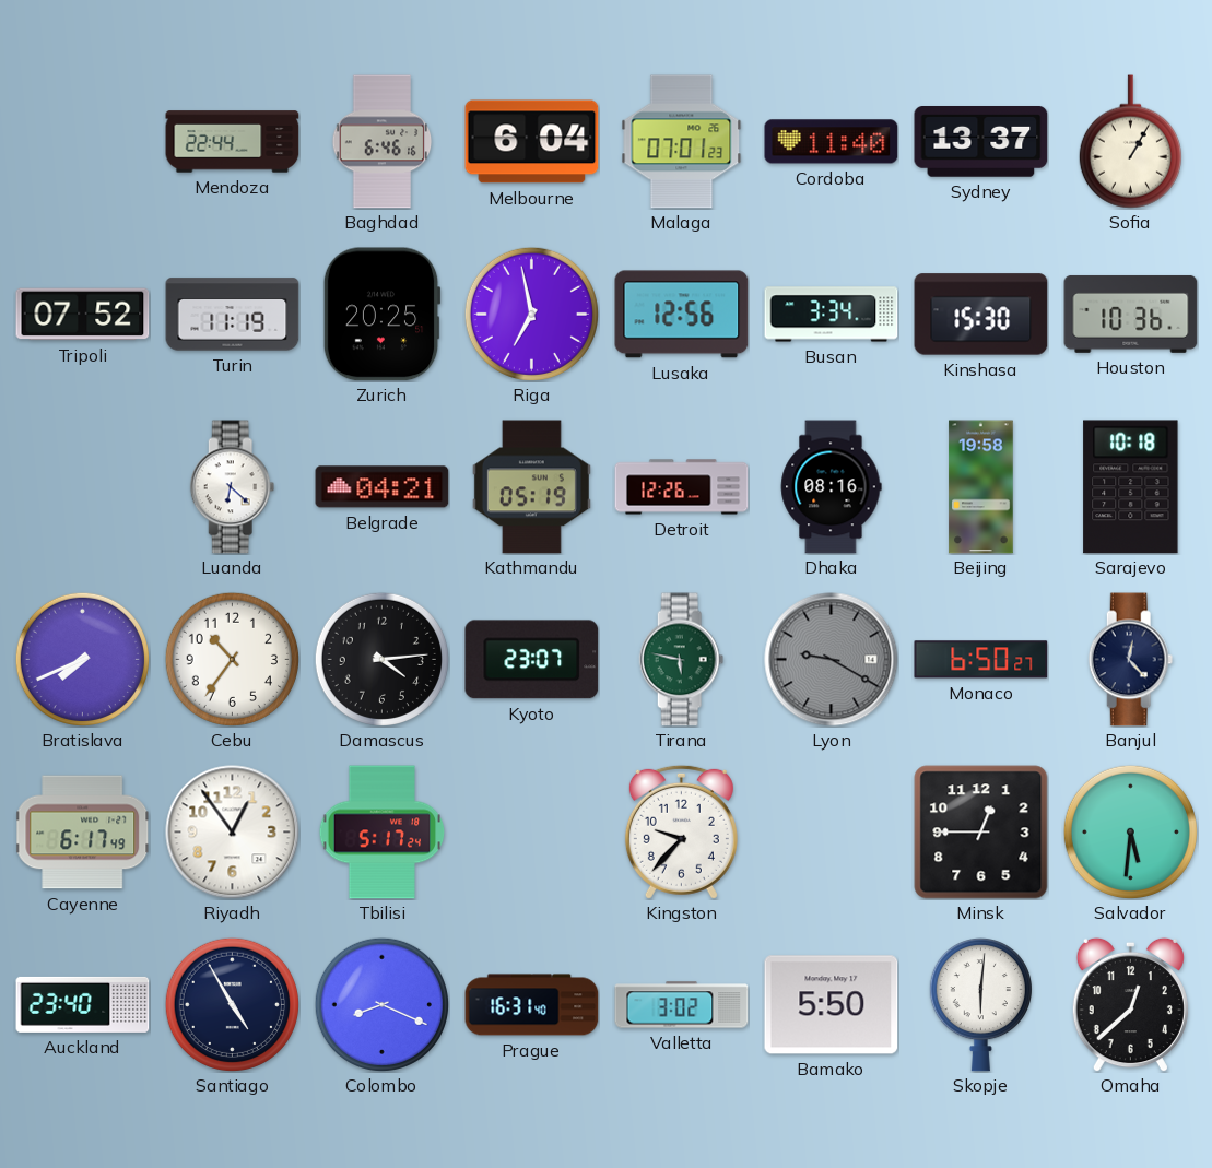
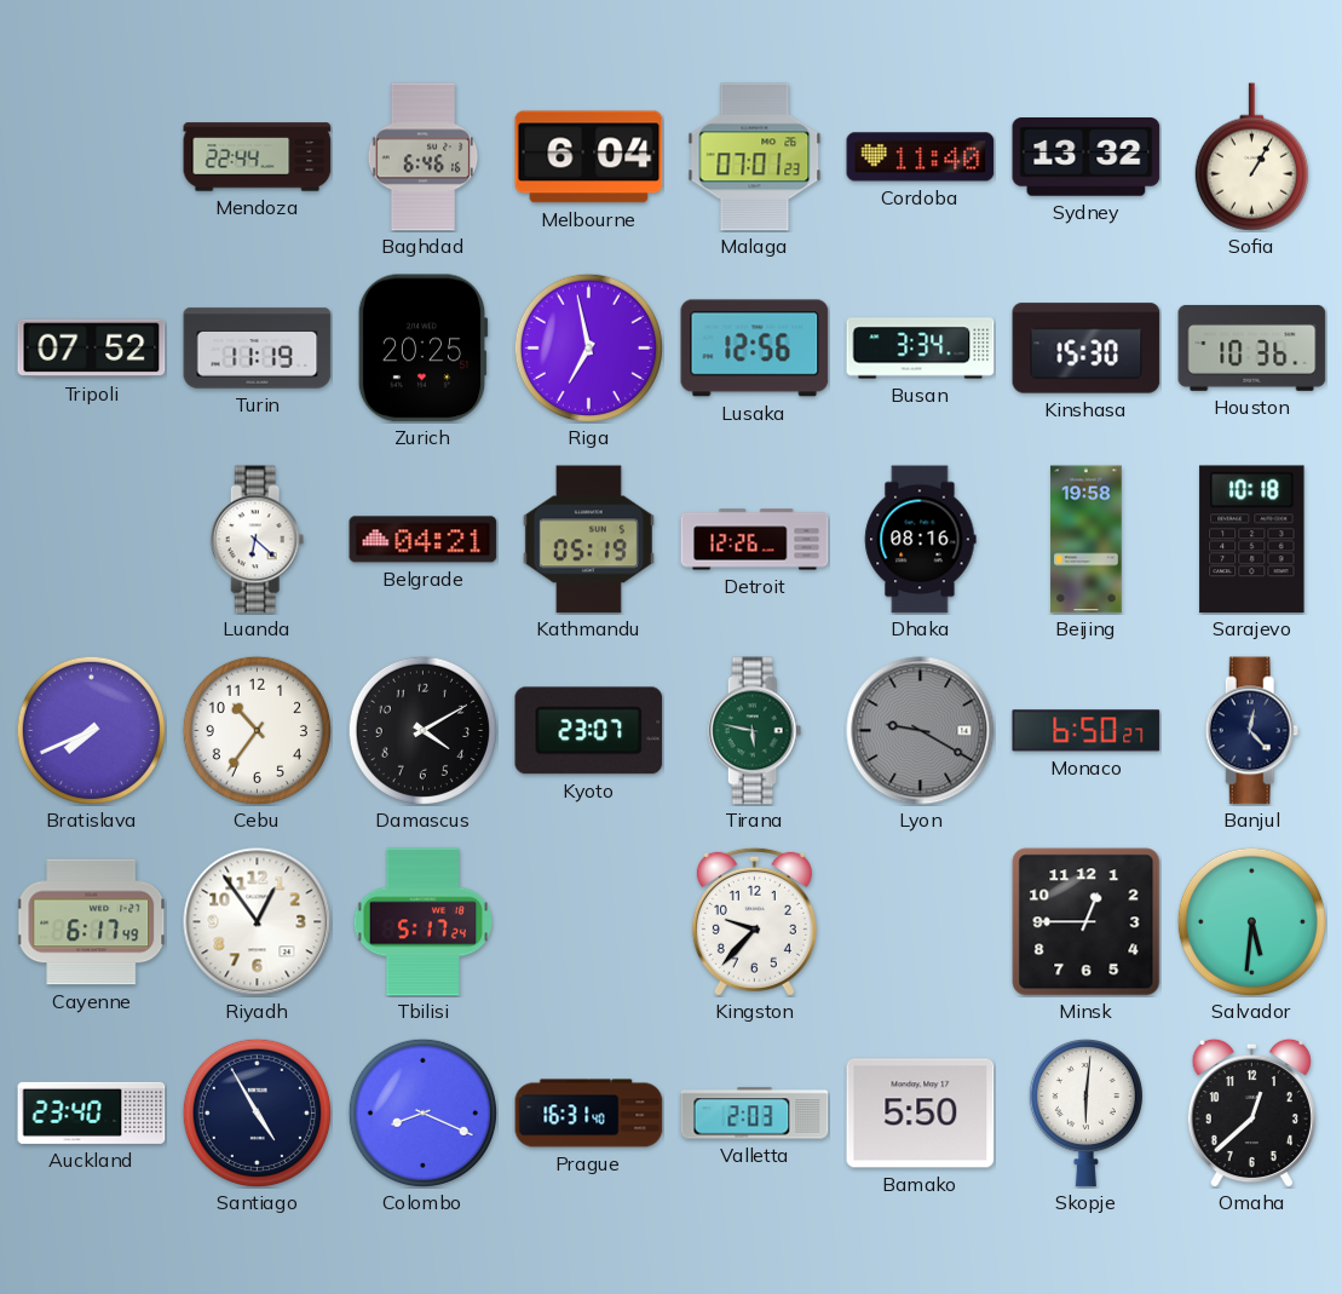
Sydney: 13:37 -> 13:32
Damascus: 4:14 -> 4:10
Valletta: 3:02 -> 2:03
